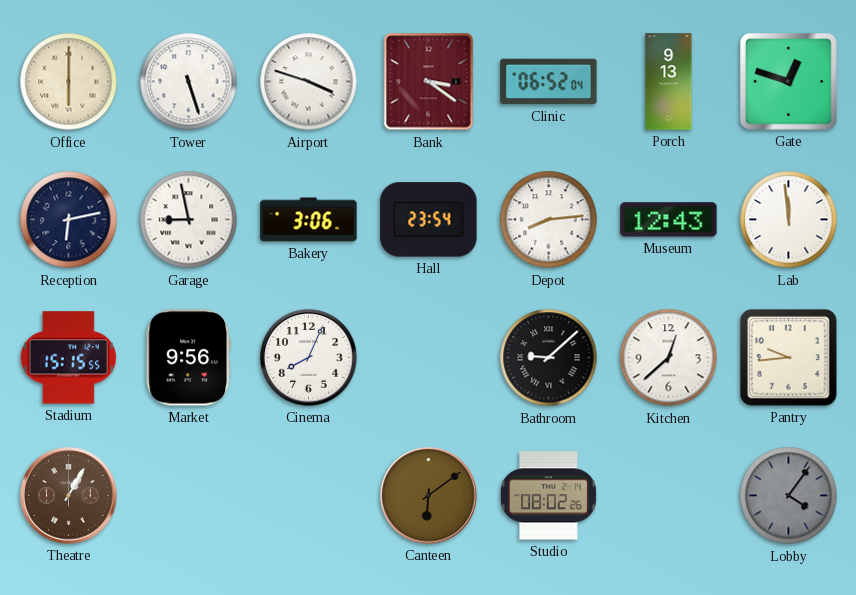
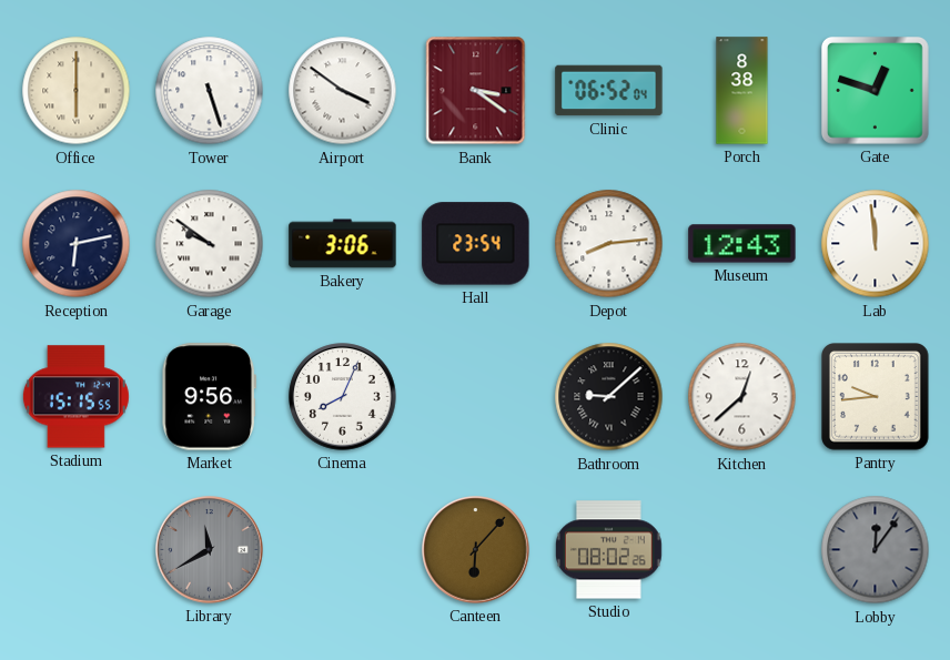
Airport: 3:48 -> 3:51
Porch: 9:13 -> 8:38
Garage: 8:58 -> 9:51
Theatre: 1:05 -> none
Library: none -> 11:40
Canteen: 6:09 -> 6:07
Lobby: 4:06 -> 12:06
